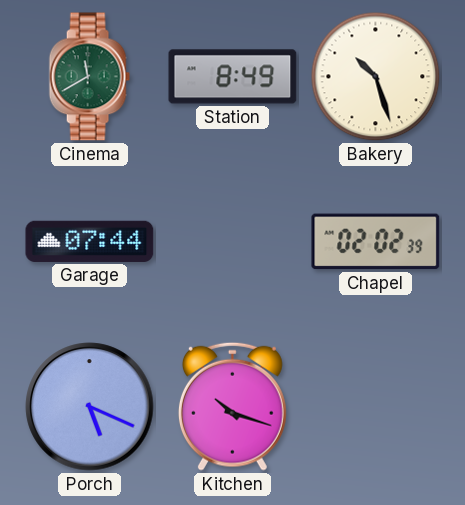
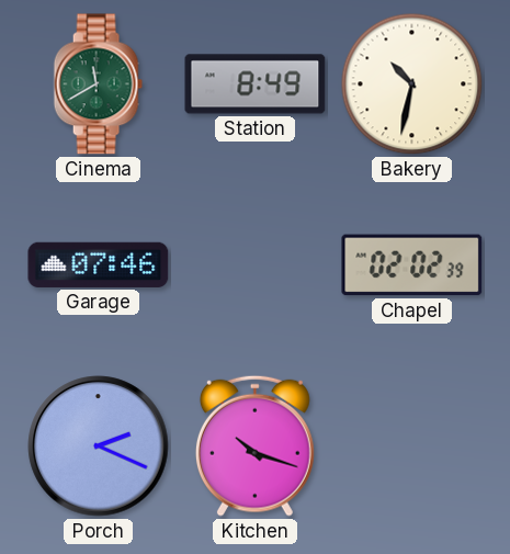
Bakery: 10:27 -> 10:32
Garage: 07:44 -> 07:46
Porch: 5:19 -> 2:19
